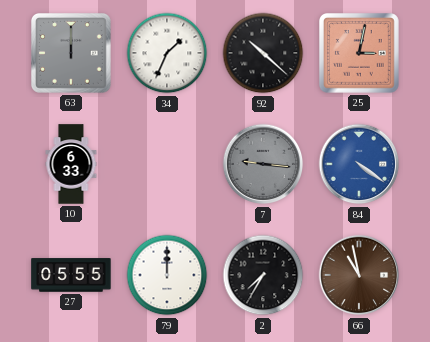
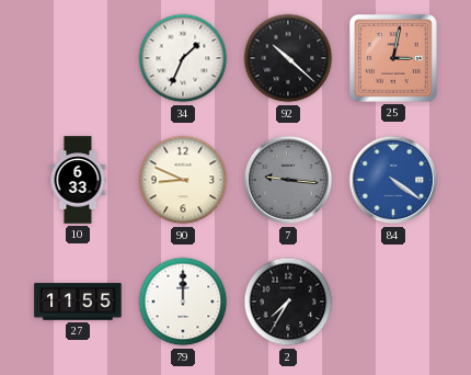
63: 12:00 -> none
90: none -> 8:49
27: 05:55 -> 11:55
66: 10:58 -> none
